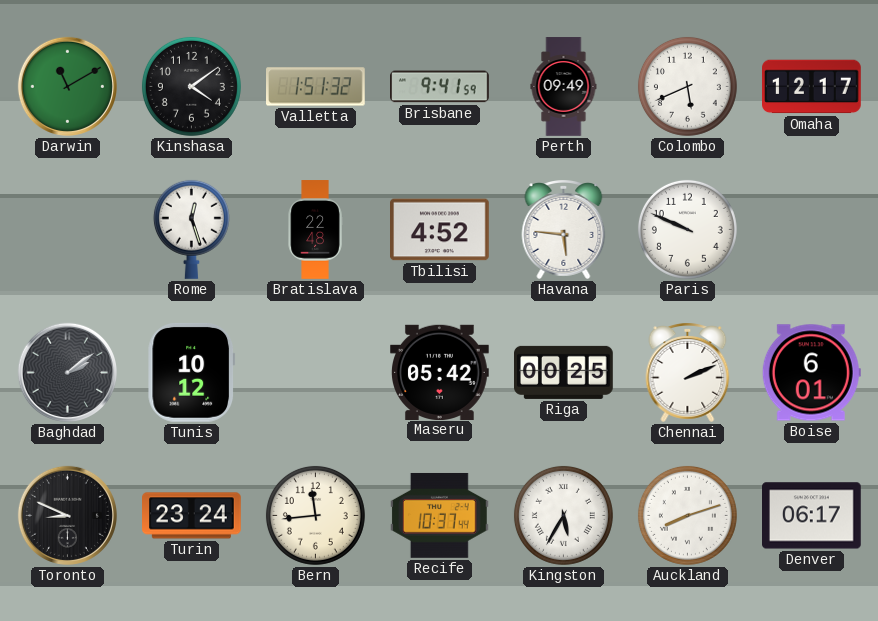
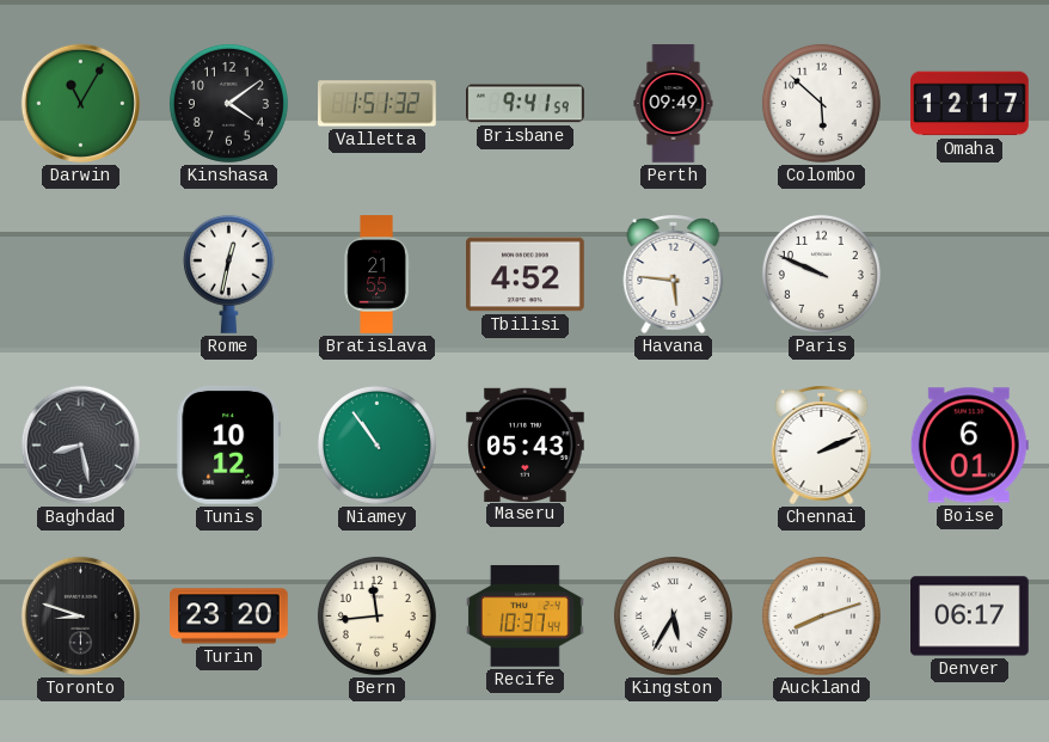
Darwin: 11:10 -> 11:05
Colombo: 5:41 -> 5:52
Rome: 12:27 -> 12:32
Bratislava: 22:48 -> 21:55
Baghdad: 2:09 -> 8:28
Niamey: none -> 10:54
Maseru: 05:42 -> 05:43
Riga: 00:25 -> none
Toronto: 8:49 -> 8:48
Turin: 23:24 -> 23:20
